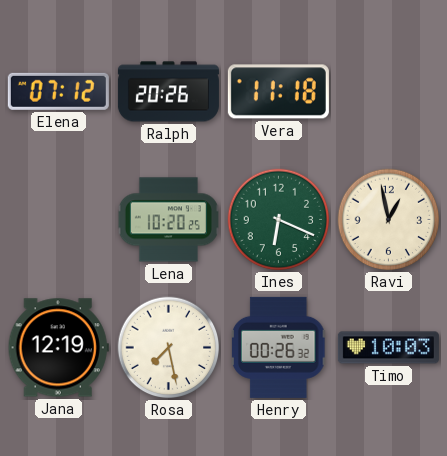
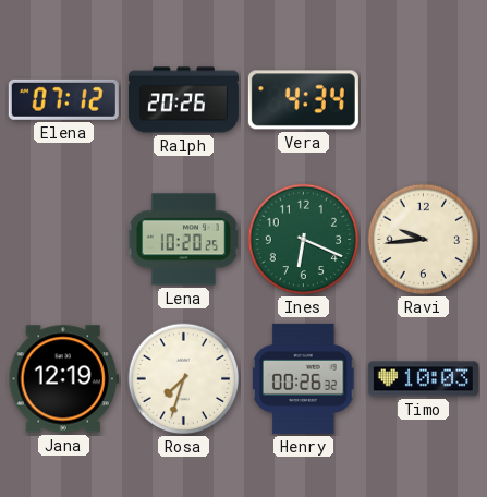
Vera: 11:18 -> 4:34
Ravi: 12:58 -> 9:44
Rosa: 7:28 -> 7:33
